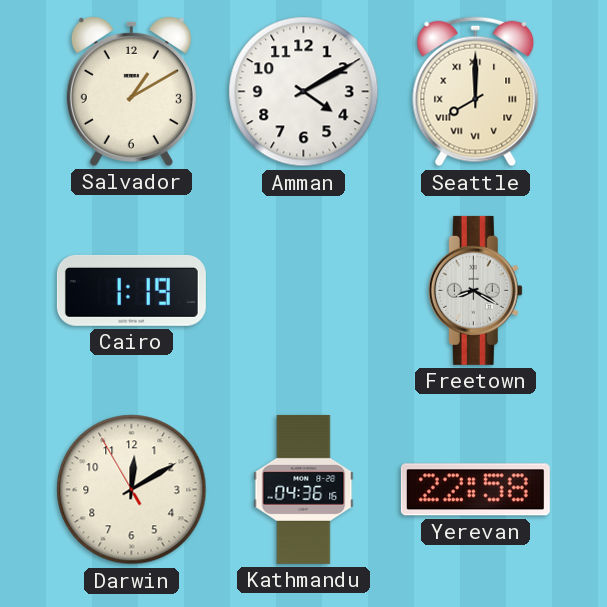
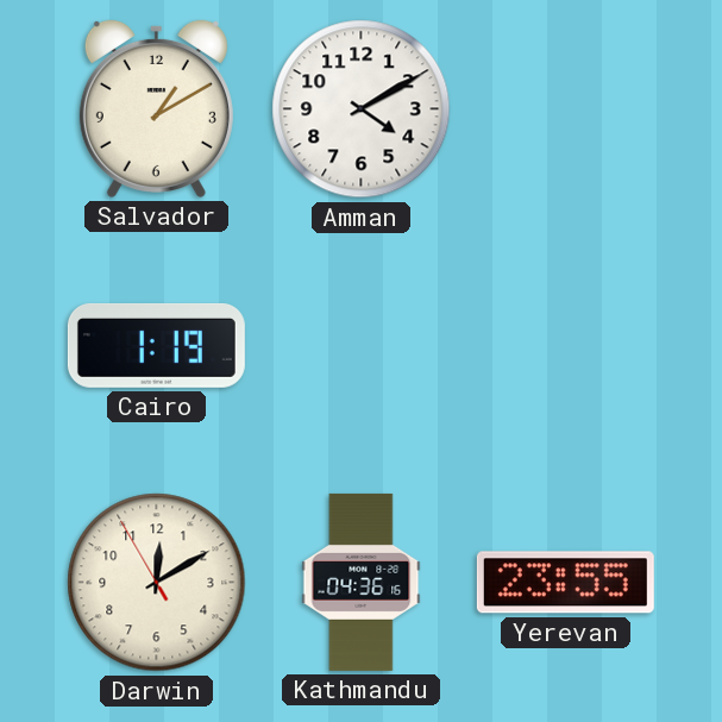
Seattle: 8:00 -> none
Freetown: 8:20 -> none
Yerevan: 22:58 -> 23:55
